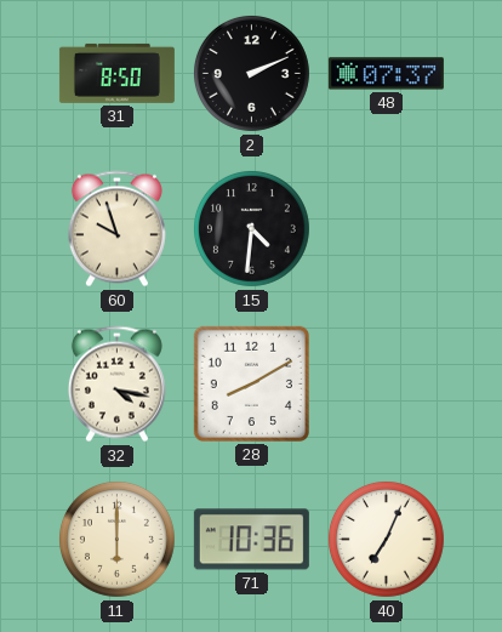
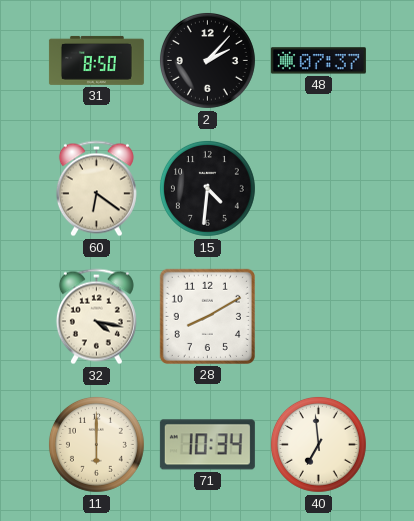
2: 2:11 -> 2:07
60: 9:57 -> 6:21
71: 10:36 -> 10:34
40: 7:04 -> 6:59
